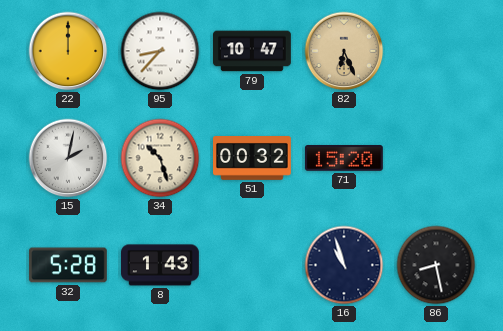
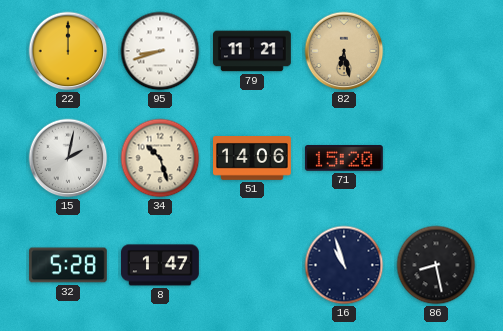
95: 8:37 -> 8:42
79: 10:47 -> 11:21
82: 6:26 -> 6:28
51: 00:32 -> 14:06
8: 1:43 -> 1:47
